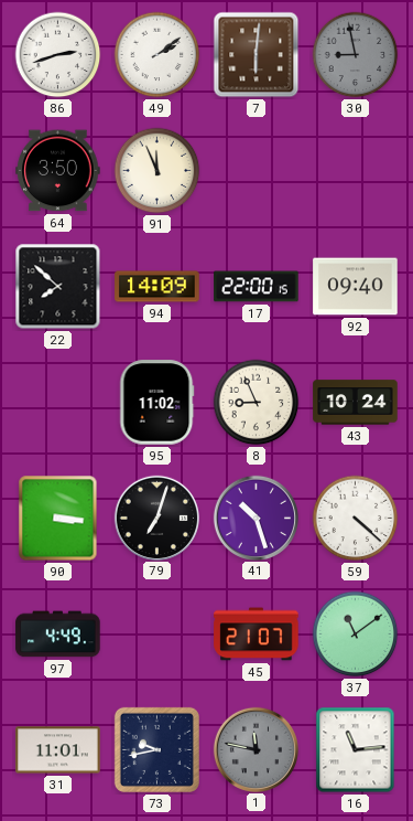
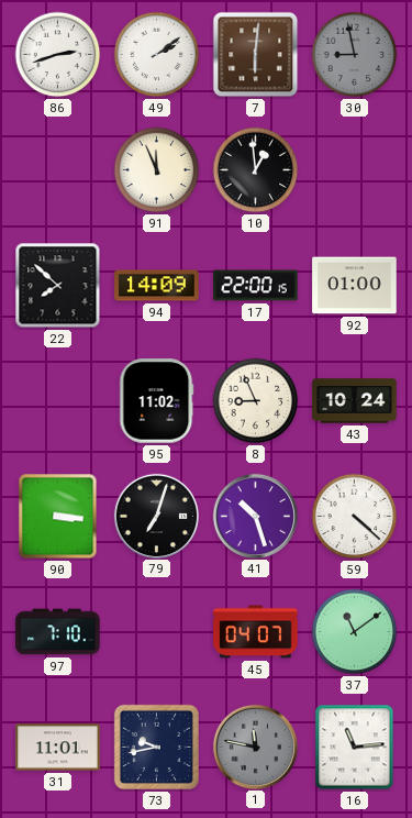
64: 3:50 -> none
10: none -> 12:59
92: 09:40 -> 01:00
97: 4:49 -> 7:10
45: 21:07 -> 04:07
